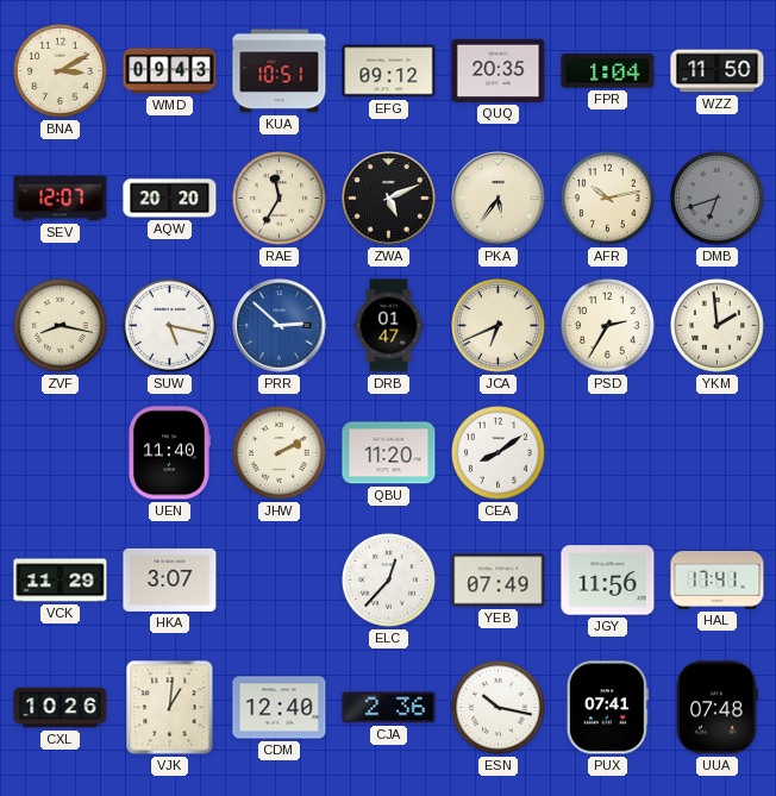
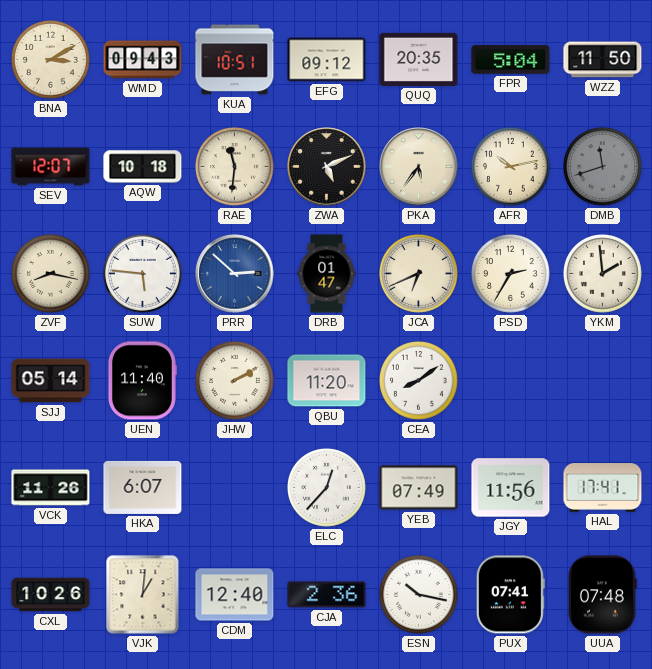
FPR: 1:04 -> 5:04
AQW: 20:20 -> 10:18
RAE: 11:35 -> 11:31
DMB: 6:42 -> 11:42
SUW: 5:17 -> 5:46
SJJ: none -> 05:14
VCK: 11:29 -> 11:26
HKA: 3:07 -> 6:07
